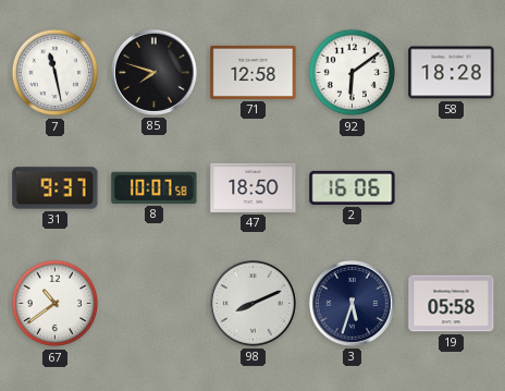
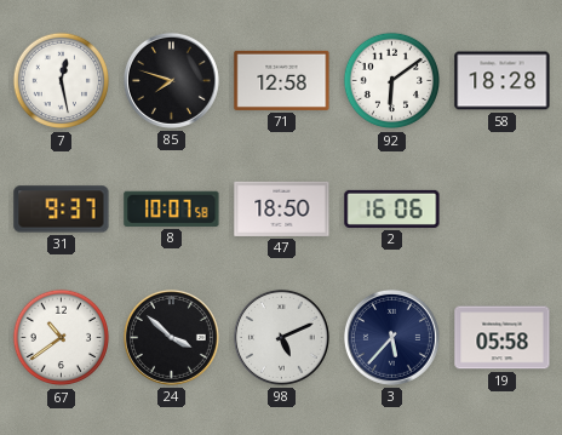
7: 11:28 -> 12:28
24: none -> 3:52
98: 8:11 -> 5:11
3: 5:33 -> 5:37
